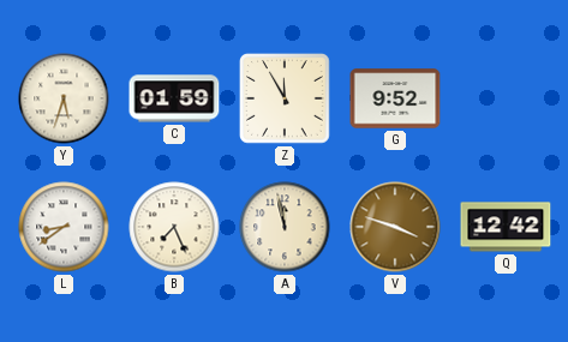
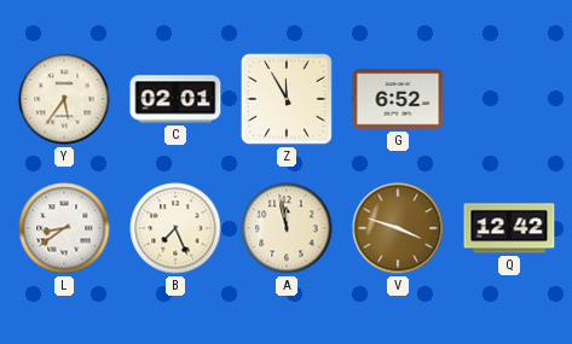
Y: 5:33 -> 5:36
C: 01:59 -> 02:01
G: 9:52 -> 6:52
